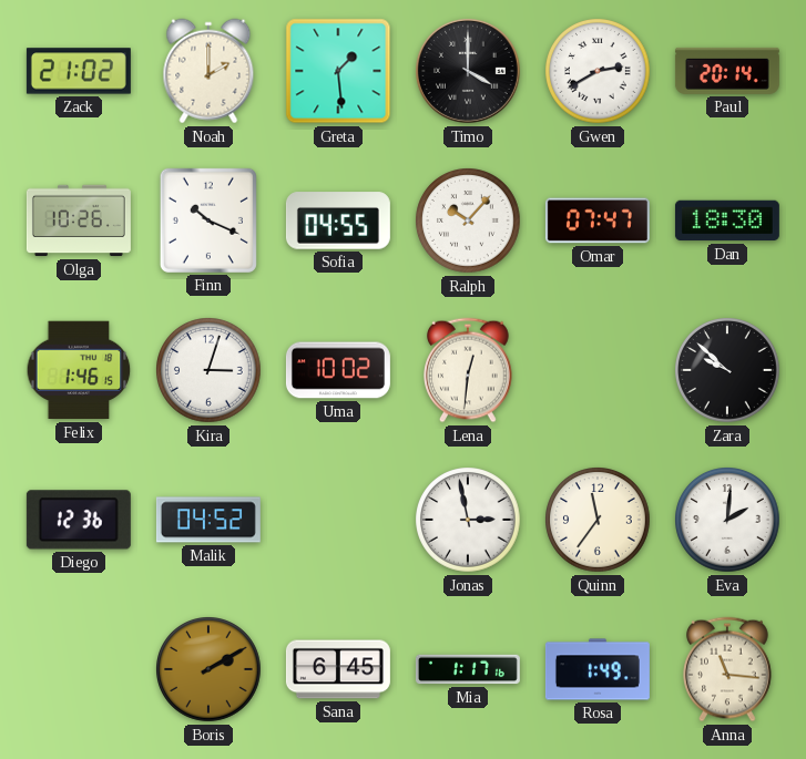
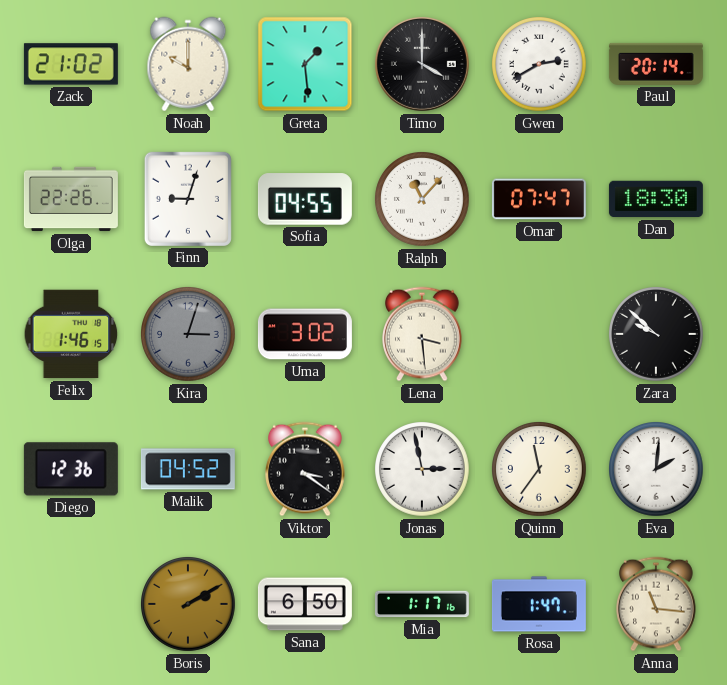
Noah: 2:00 -> 10:00
Olga: 10:26 -> 22:26
Finn: 10:19 -> 9:03
Ralph: 10:07 -> 11:07
Kira dial: white -> grey
Uma: 10:02 -> 3:02
Lena: 12:31 -> 3:29
Viktor: none -> 3:21
Sana: 6:45 -> 6:50
Rosa: 1:49 -> 1:47
